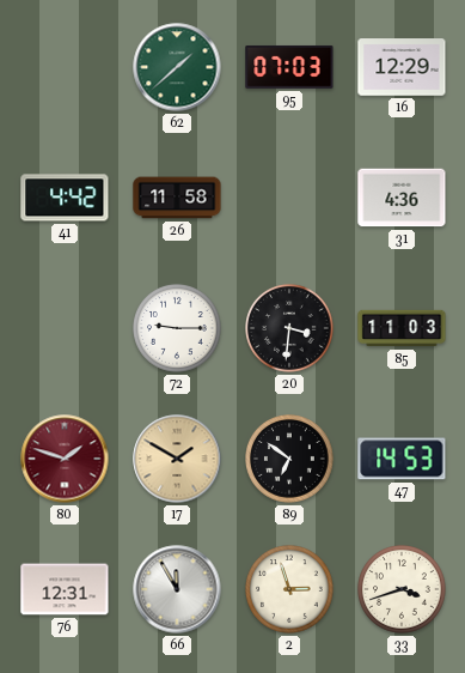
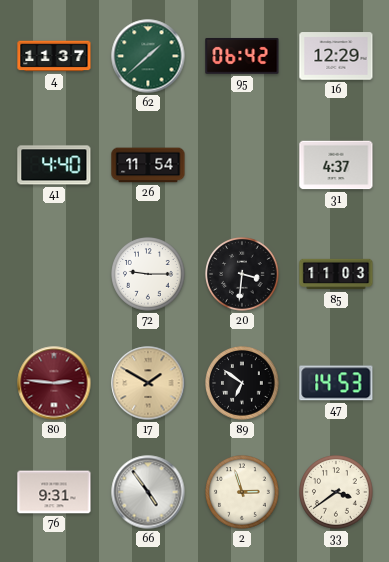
4: none -> 11:37
95: 07:03 -> 06:42
41: 4:42 -> 4:40
26: 11:58 -> 11:54
31: 4:36 -> 4:37
80: 1:48 -> 2:46
76: 12:31 -> 9:31
66: 11:55 -> 4:54
33: 3:42 -> 3:39
